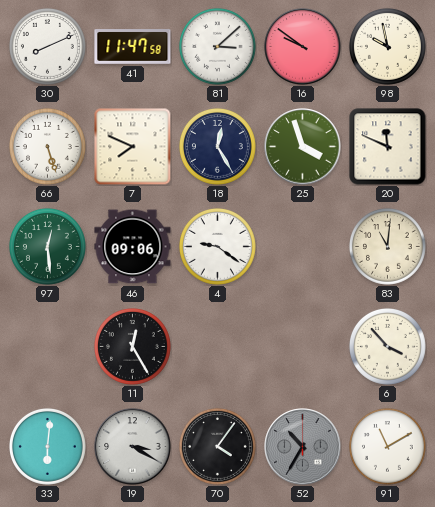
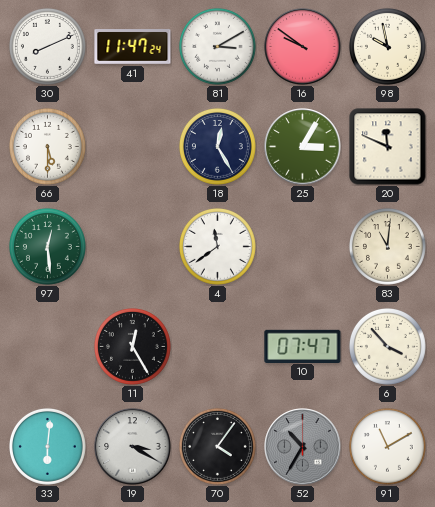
41: 11:47:58 -> 11:47:24
81: 3:08 -> 3:10
66: 5:27 -> 5:30
7: 7:49 -> none
25: 3:57 -> 3:05
46: 09:06 -> none
4: 9:21 -> 11:39
10: none -> 07:47
